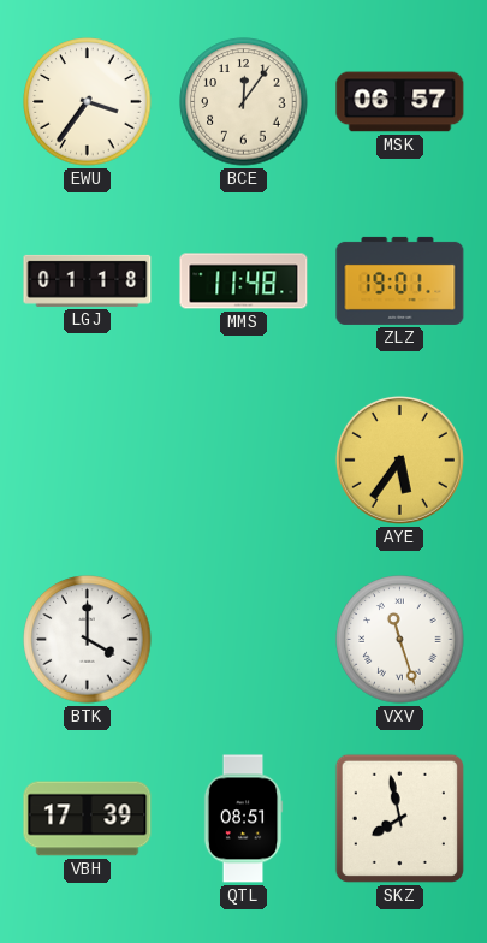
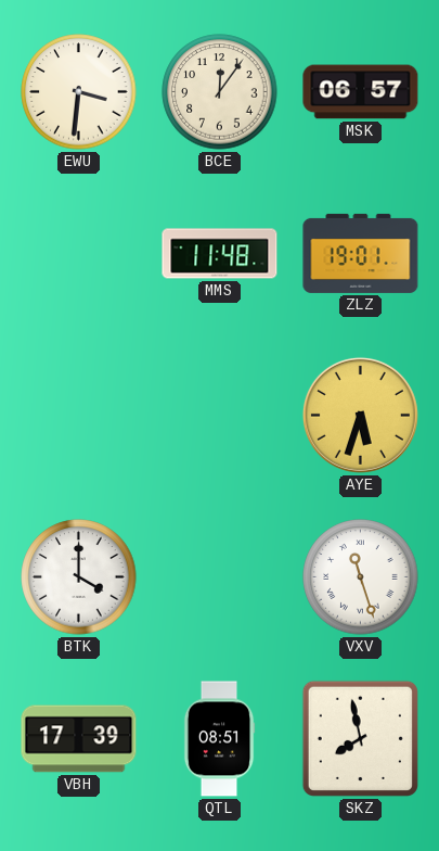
EWU: 3:36 -> 3:31
LGJ: 01:18 -> none
AYE: 5:36 -> 5:33
